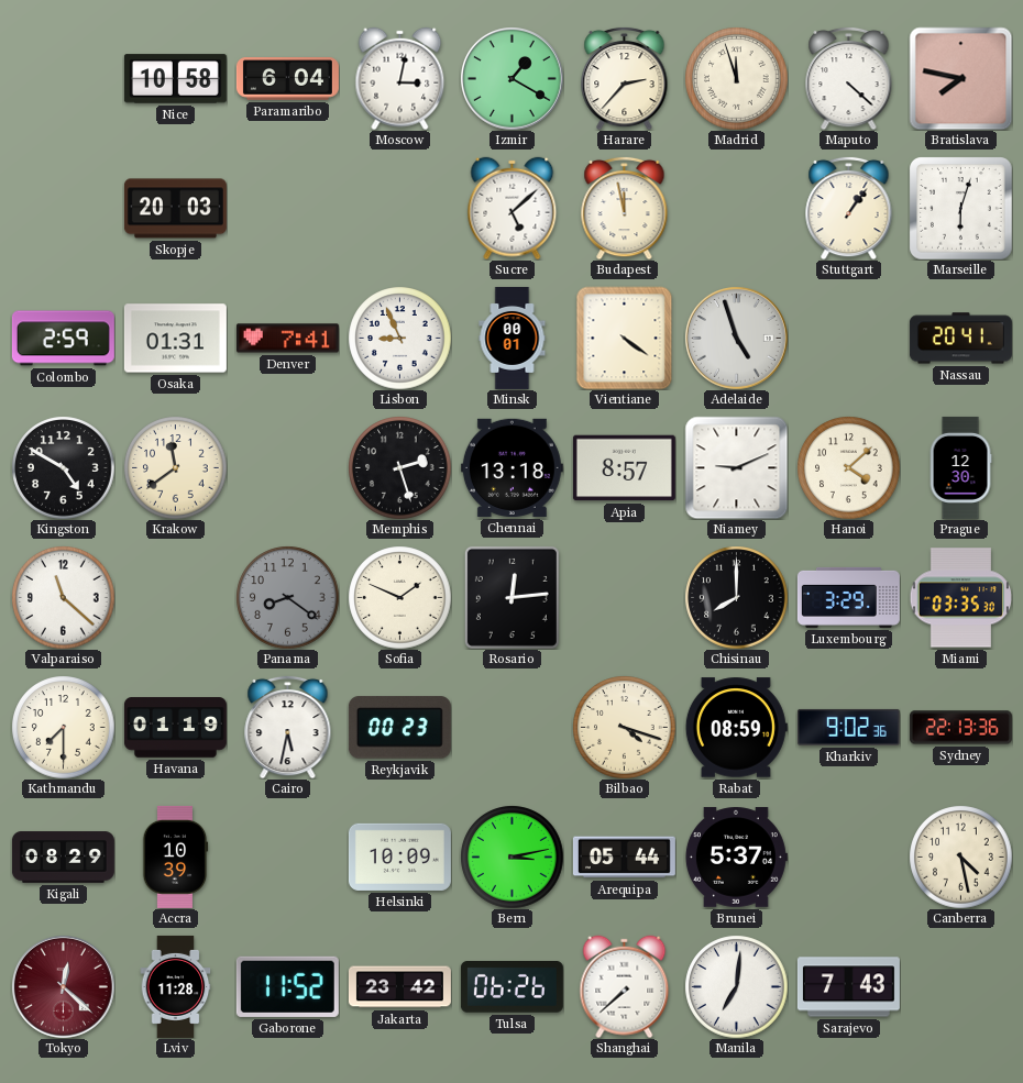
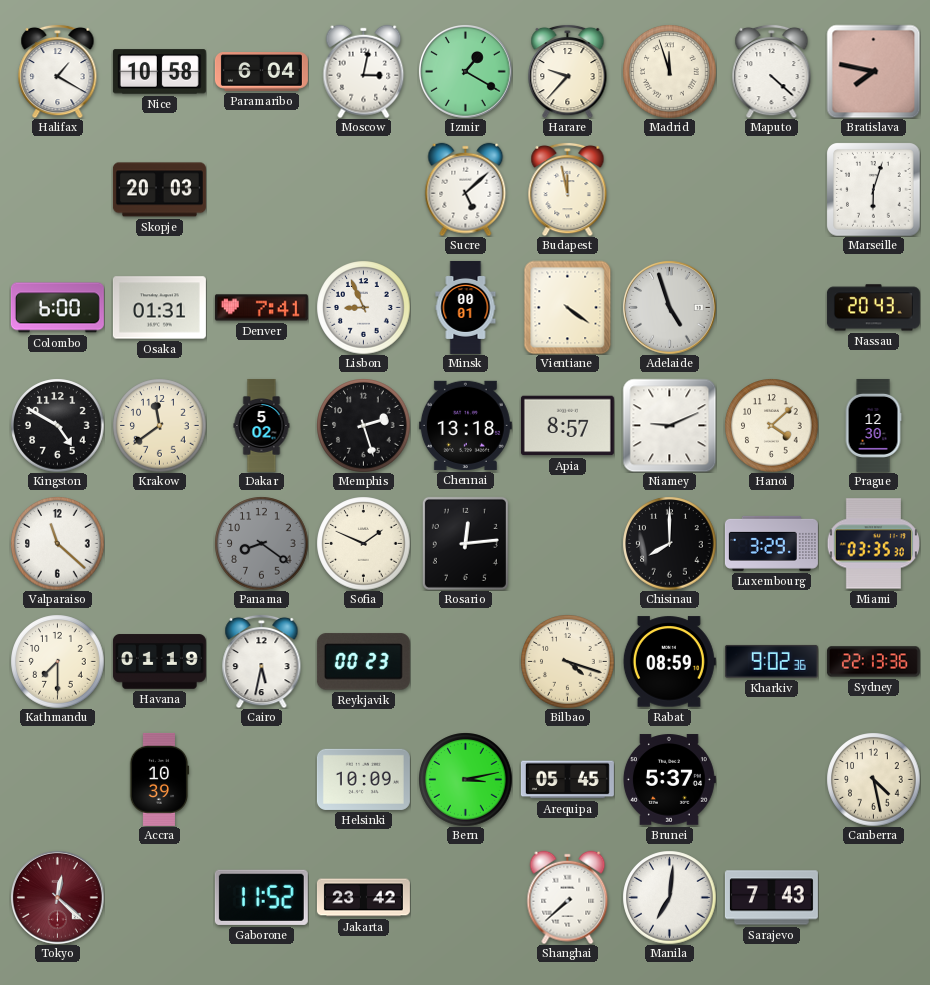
Halifax: none -> 1:20
Harare: 2:37 -> 9:37
Stuttgart: 1:06 -> none
Colombo: 2:59 -> 6:00
Nassau: 20:41 -> 20:43
Dakar: none -> 5:02
Kigali: 08:29 -> none
Arequipa: 05:44 -> 05:45
Lviv: 11:28 -> none
Tulsa: 06:26 -> none
